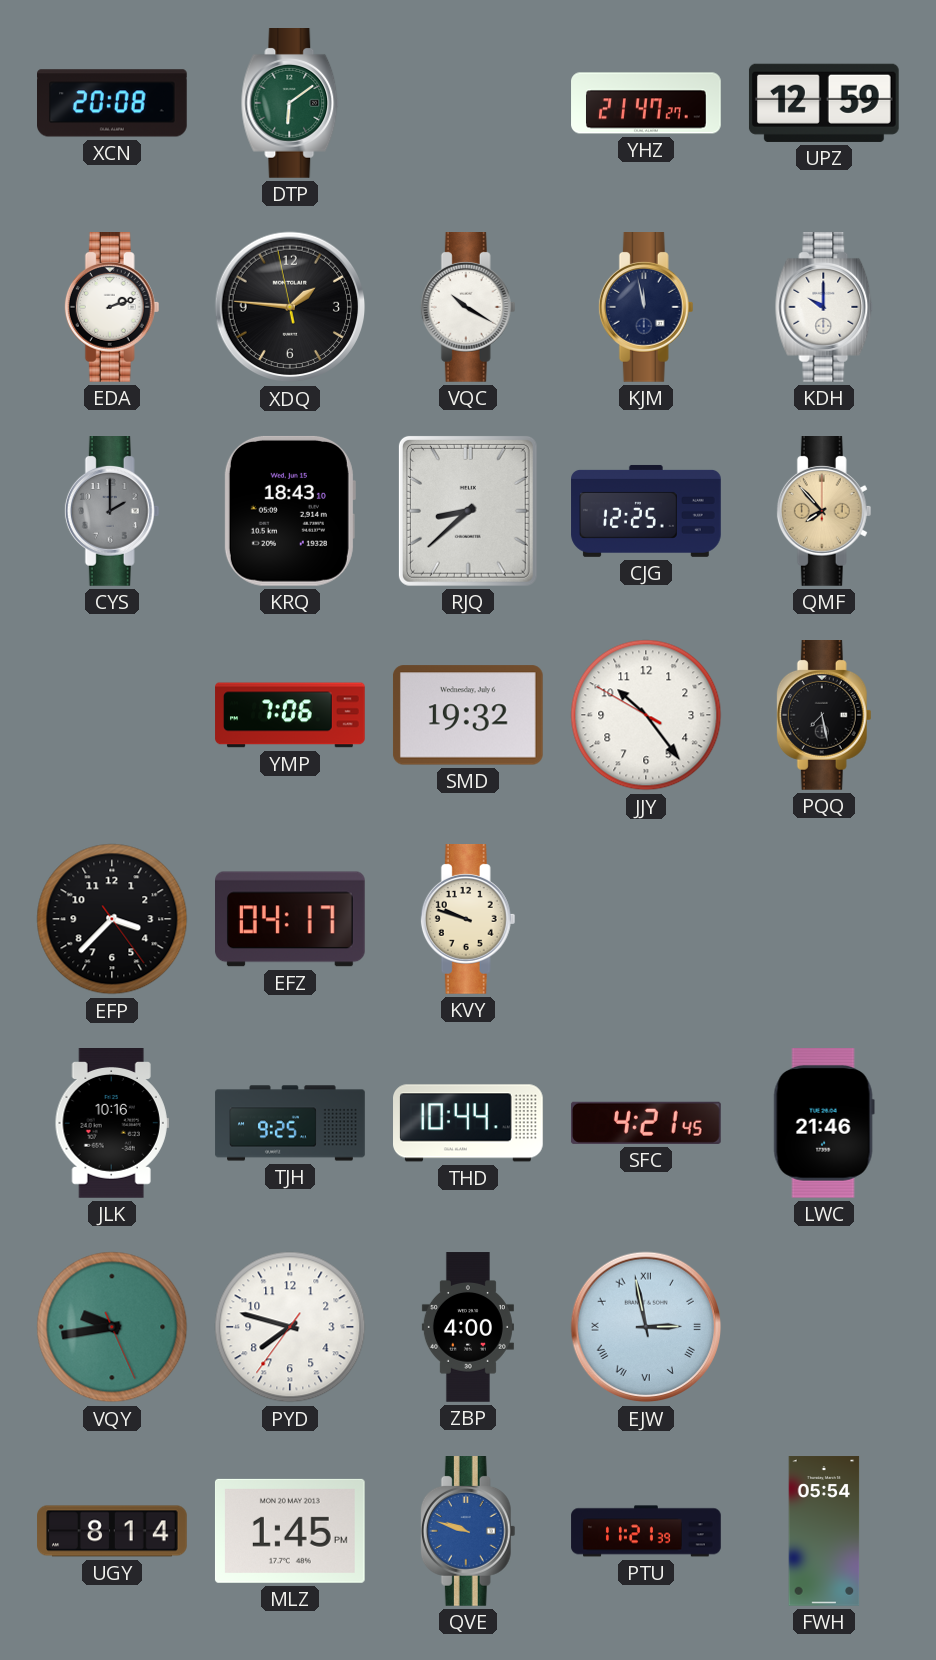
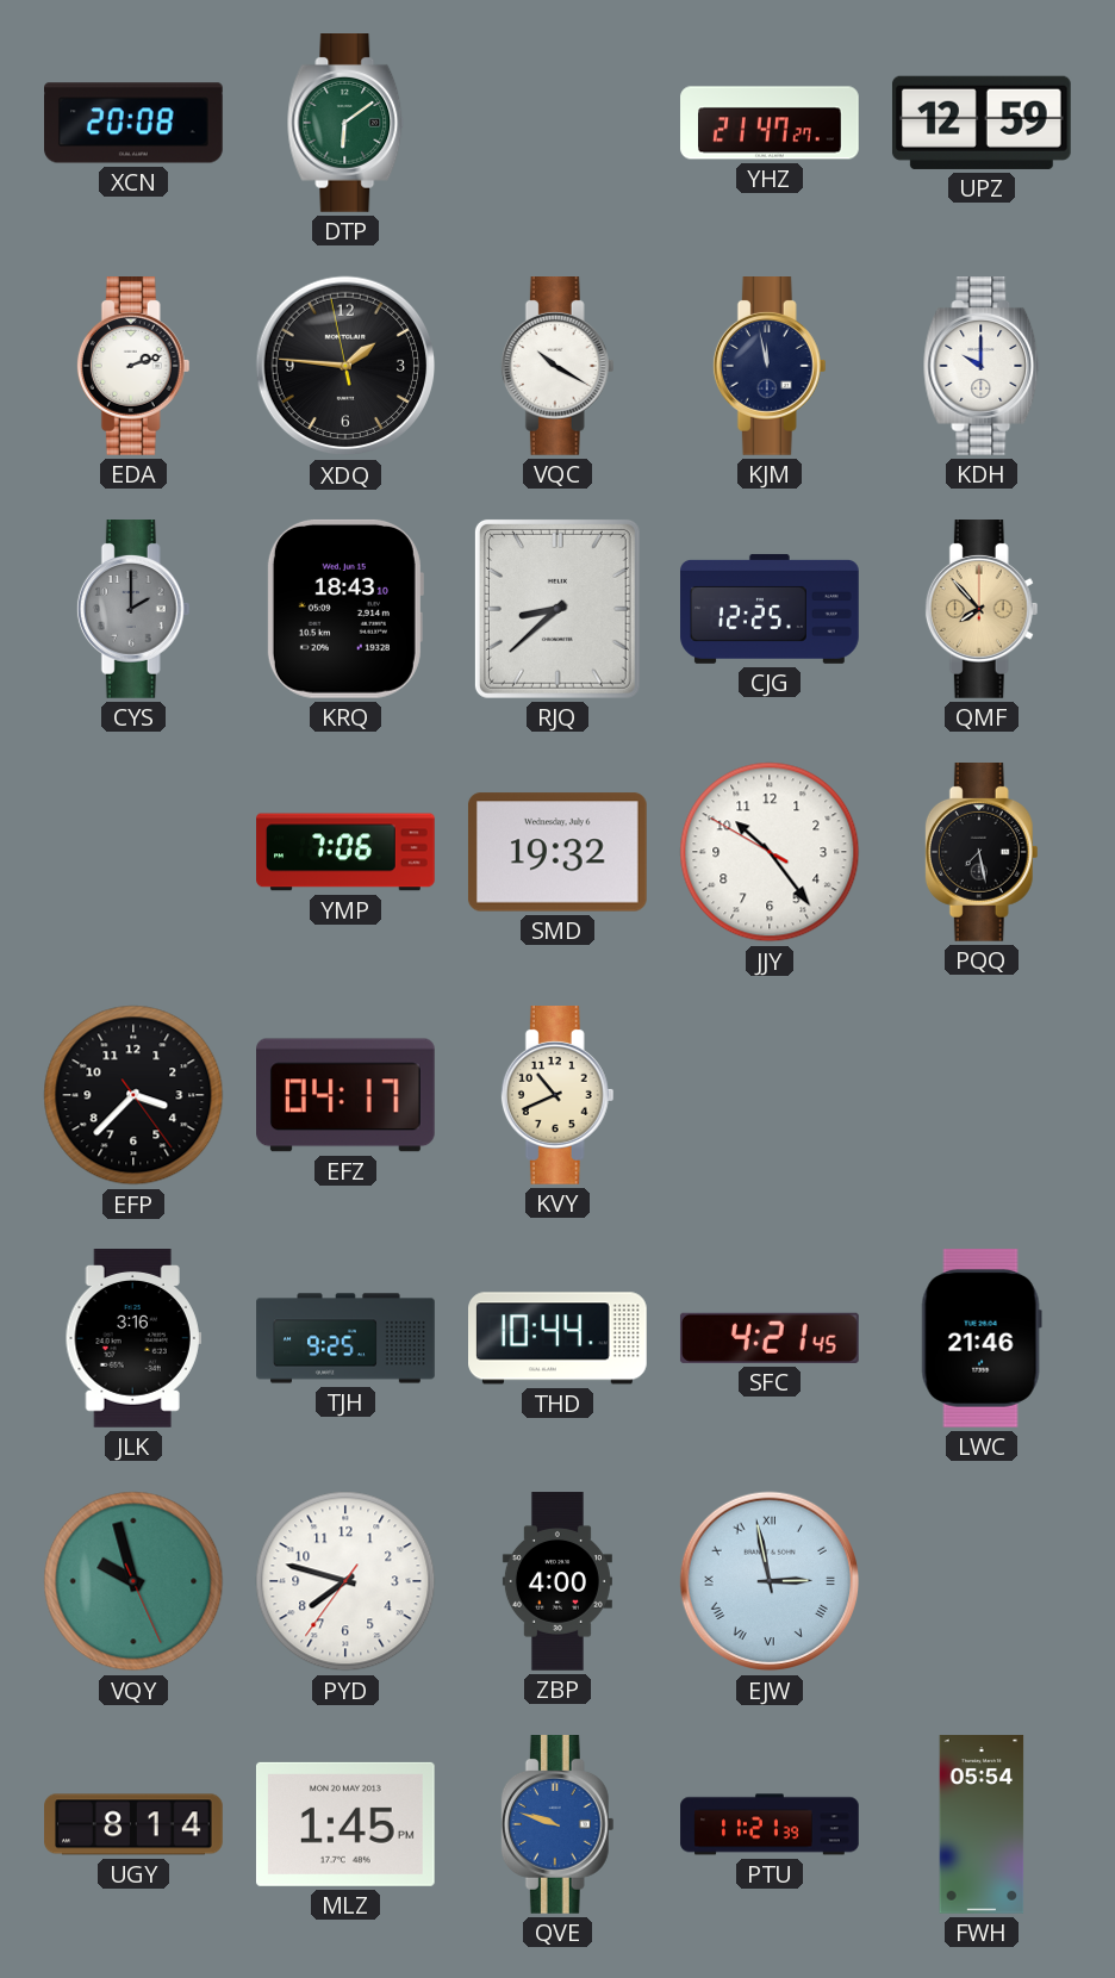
KVY: 9:48 -> 10:41
JLK: 10:16 -> 3:16
VQY: 9:43 -> 9:57
